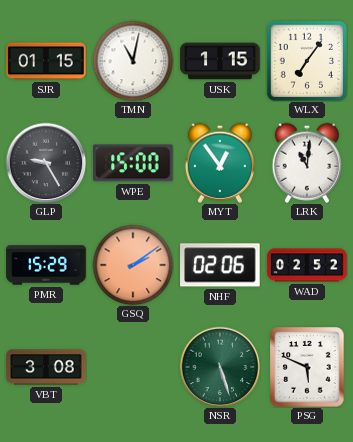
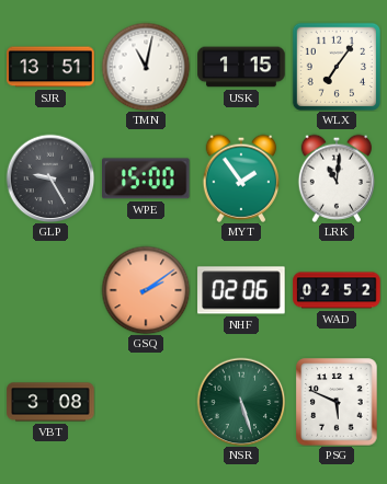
SJR: 01:15 -> 13:51
MYT: 12:54 -> 1:54
PMR: 15:29 -> none
